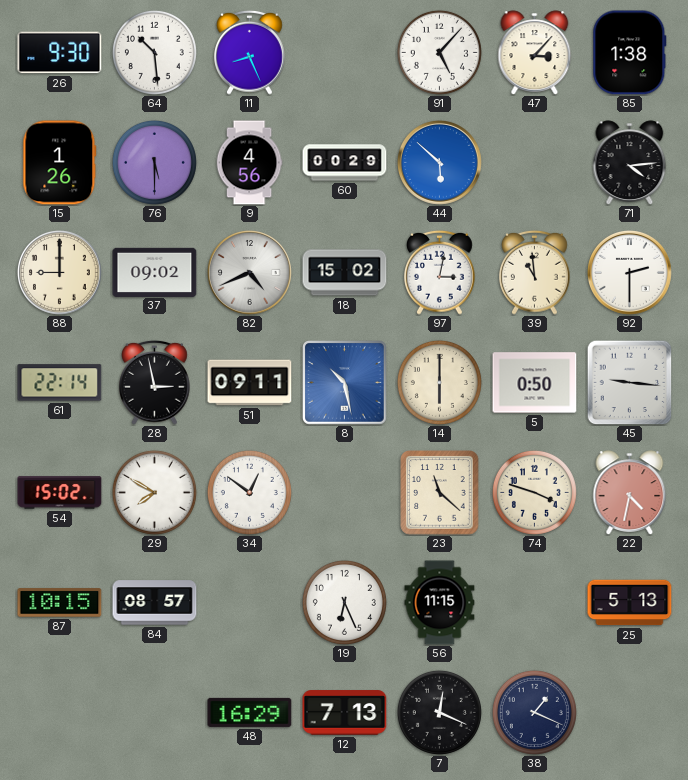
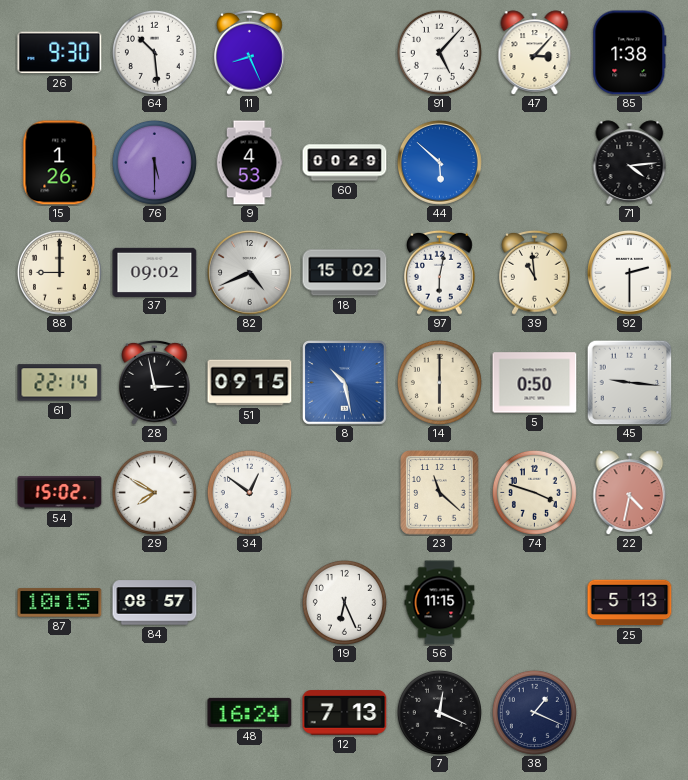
9: 4:56 -> 4:53
97: 3:02 -> 6:02
51: 09:11 -> 09:15
48: 16:29 -> 16:24
